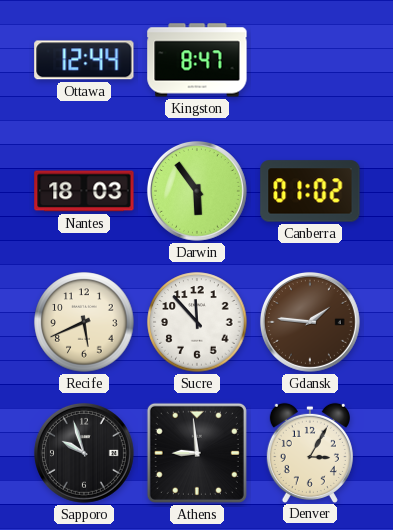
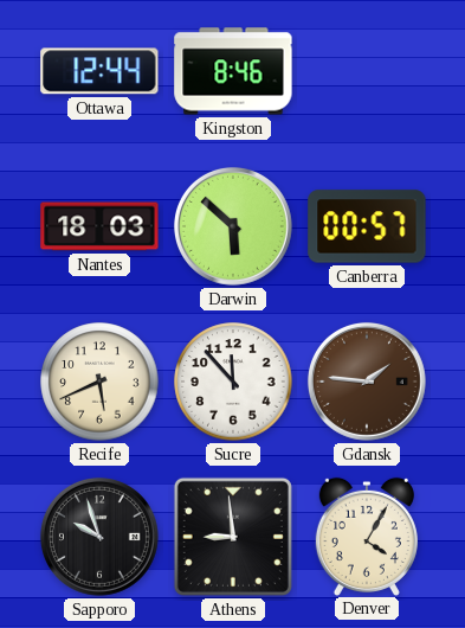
Kingston: 8:47 -> 8:46
Darwin: 5:54 -> 5:52
Canberra: 01:02 -> 00:57
Denver: 3:05 -> 4:05
